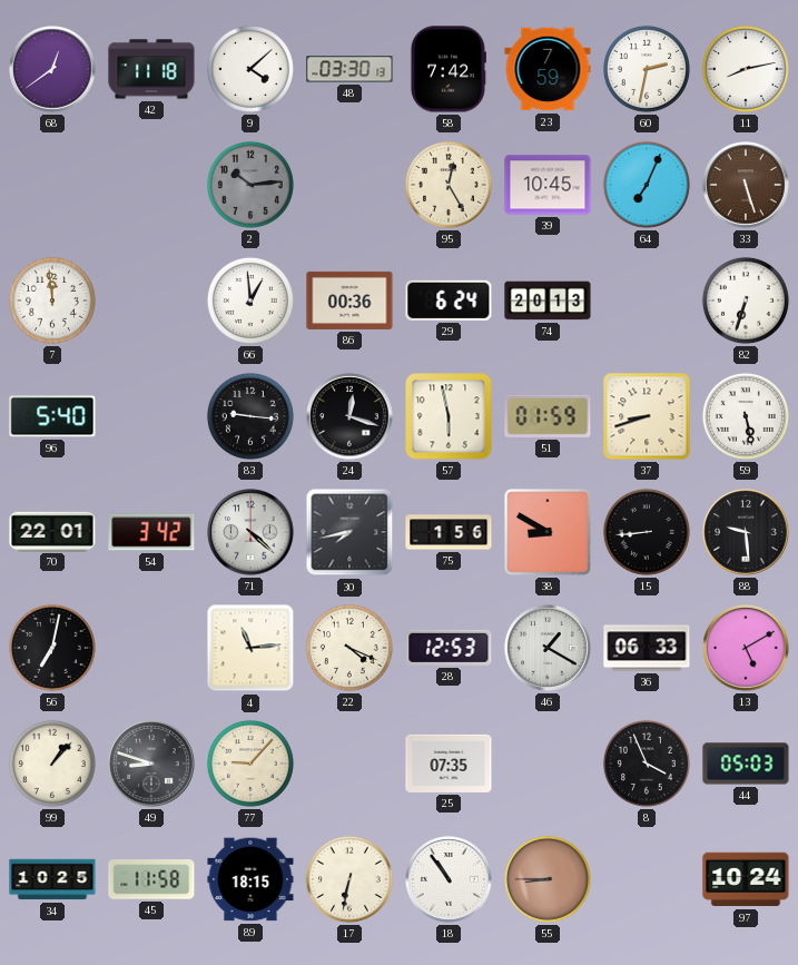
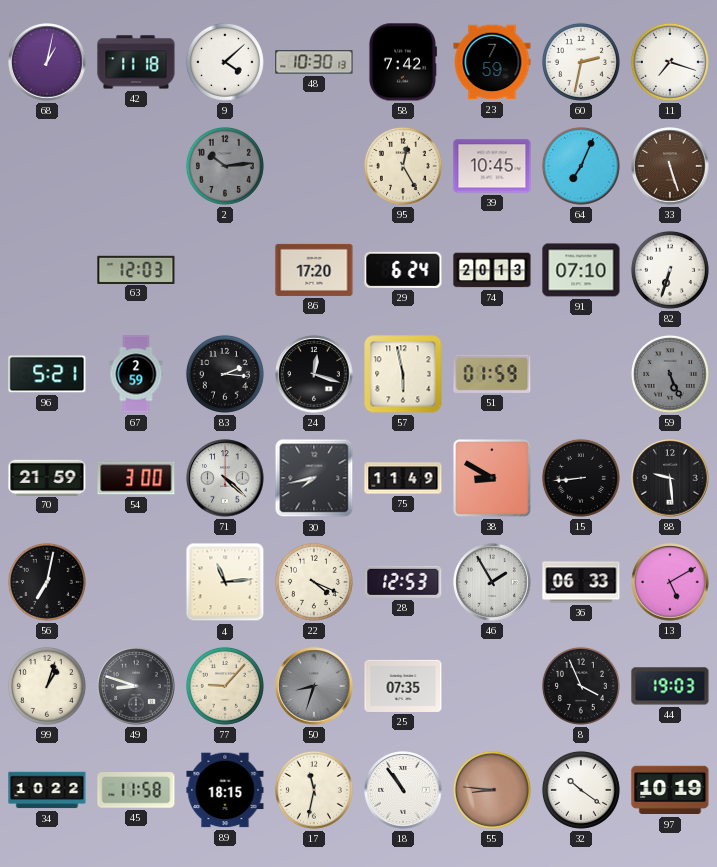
68: 12:39 -> 1:02
48: 03:30 -> 10:30
11: 8:13 -> 7:18
7: 11:59 -> none
63: none -> 12:03
66: 12:59 -> none
86: 00:36 -> 17:20
91: none -> 07:10
96: 5:40 -> 5:21
67: none -> 2:59
83: 9:16 -> 2:16
37: 8:42 -> none
59: 5:28 -> 5:26
59 dial: white -> grey
70: 22:01 -> 21:59
54: 3:42 -> 3:00
75: 1:56 -> 11:49
46: 1:20 -> 1:55
99: 1:07 -> 1:03
50: none -> 8:33
44: 05:03 -> 19:03
34: 10:25 -> 10:22
17: 6:32 -> 11:32
55: 8:45 -> 8:46
32: none -> 10:21
97: 10:24 -> 10:19
